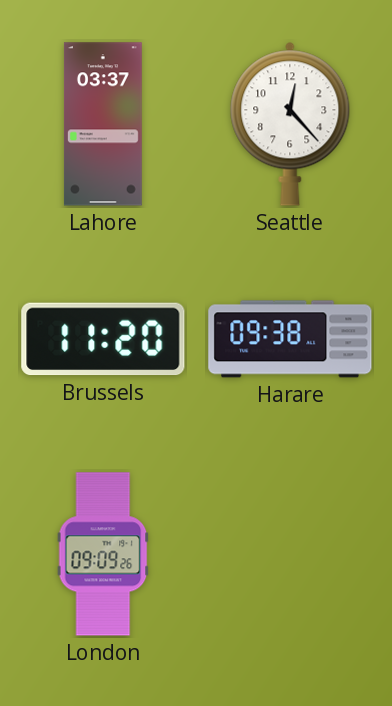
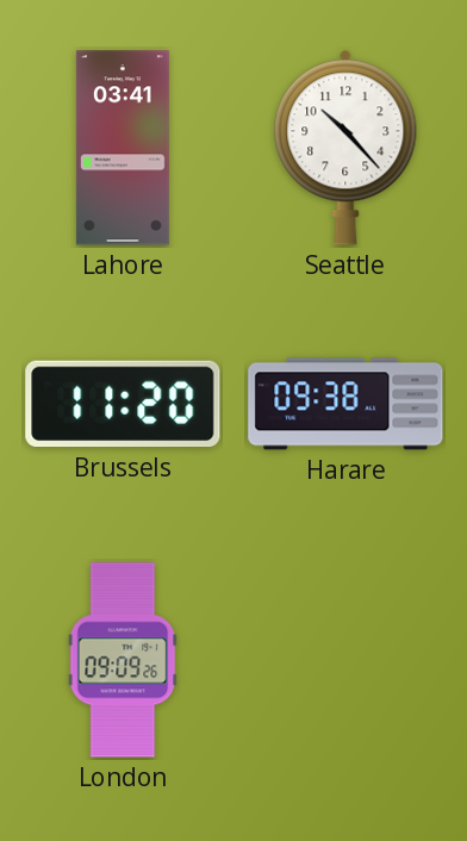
Lahore: 03:37 -> 03:41
Seattle: 12:23 -> 10:23
